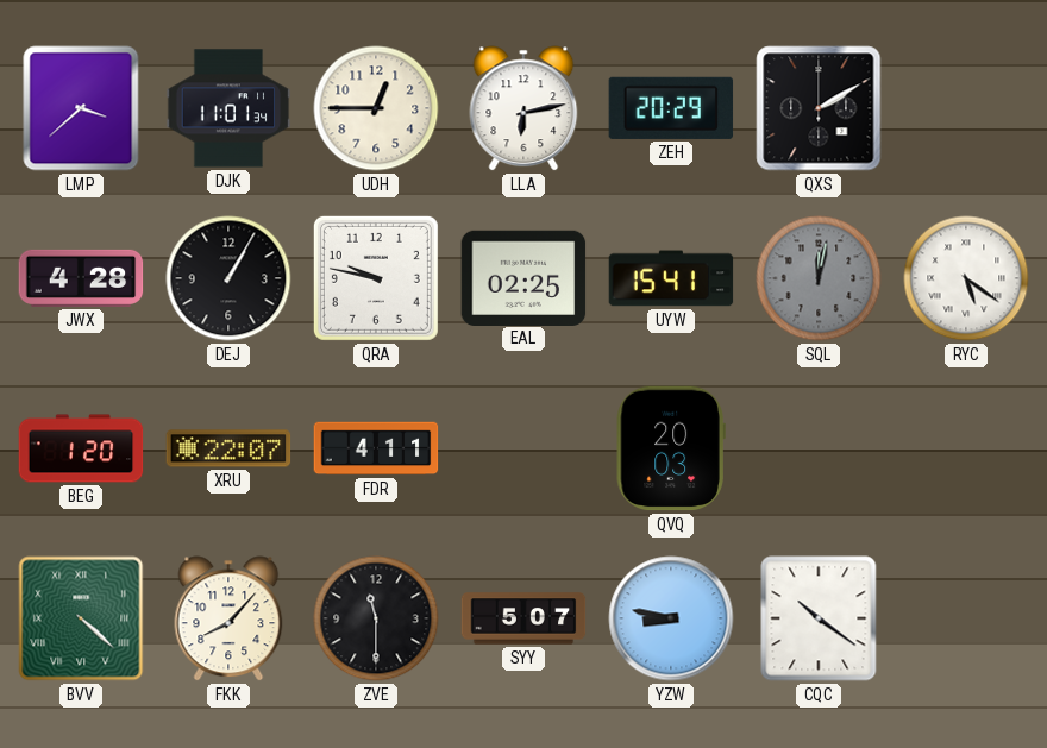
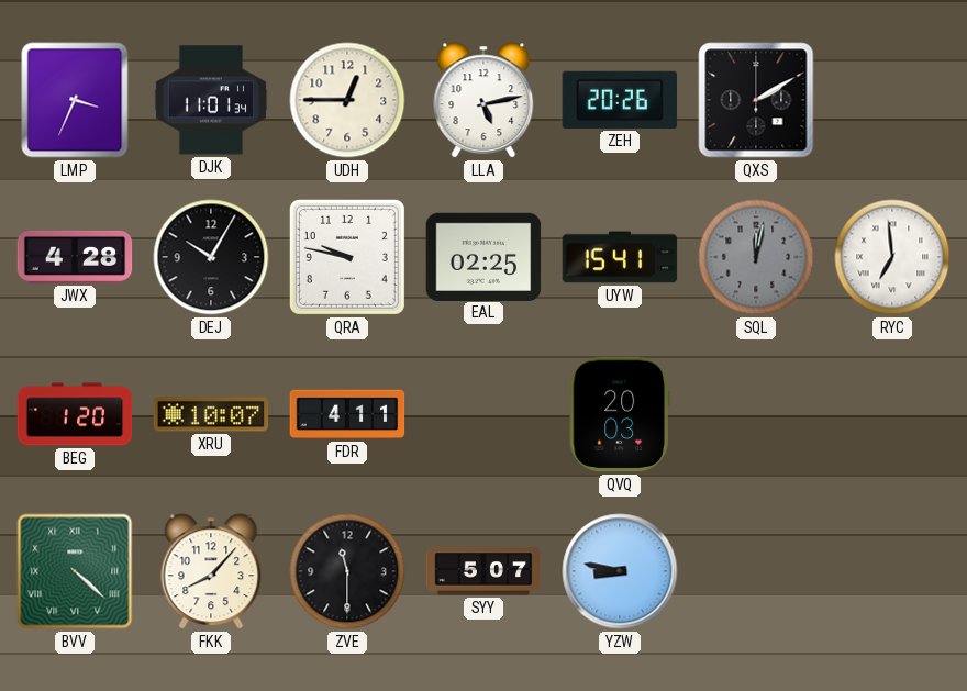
LMP: 3:38 -> 3:34
LLA: 6:13 -> 5:13
ZEH: 20:29 -> 20:26
DEJ: 1:05 -> 10:05
RYC: 5:21 -> 6:59
XRU: 22:07 -> 10:07
CQC: 10:21 -> none
